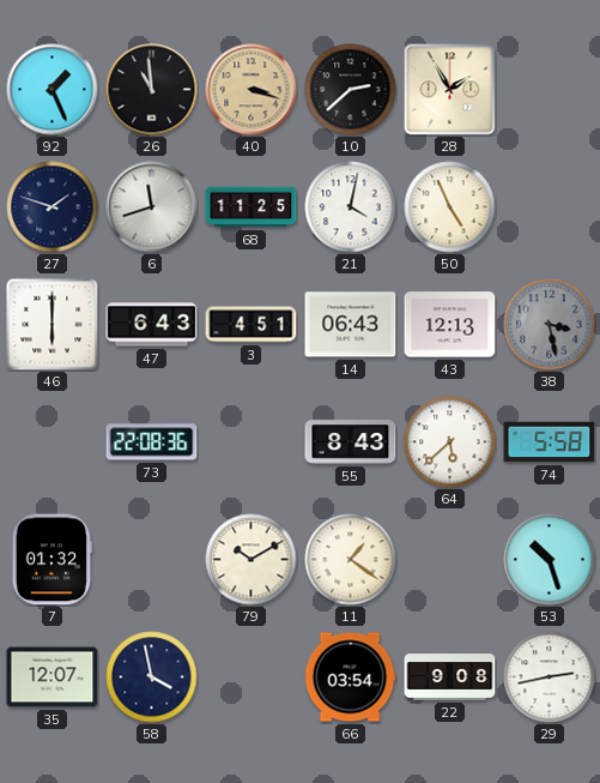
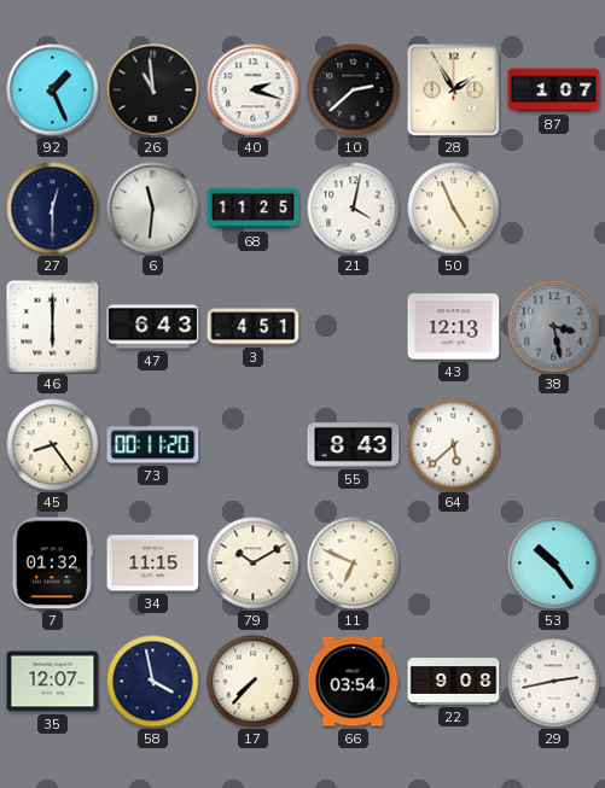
40: 3:18 -> 2:18
40 dial: champagne -> white
87: none -> 1:07
27: 1:48 -> 12:30
6: 11:42 -> 11:31
14: 06:43 -> none
45: none -> 8:24
73: 22:08 -> 00:11
74: 5:58 -> none
34: none -> 11:15
11: 1:21 -> 6:49
53: 10:27 -> 10:24
17: none -> 7:37
